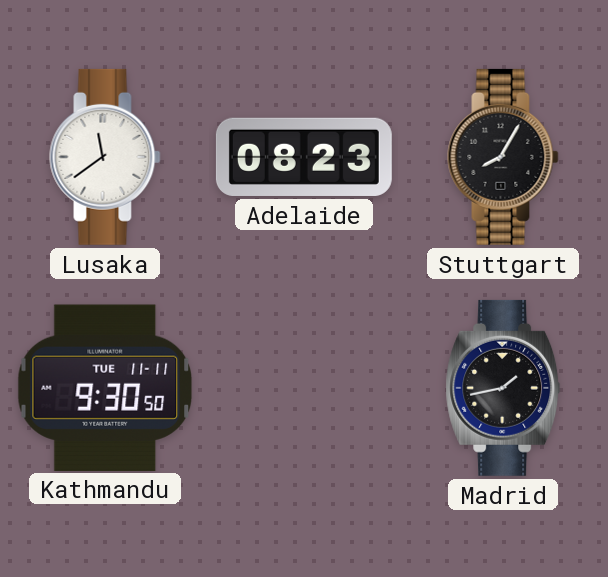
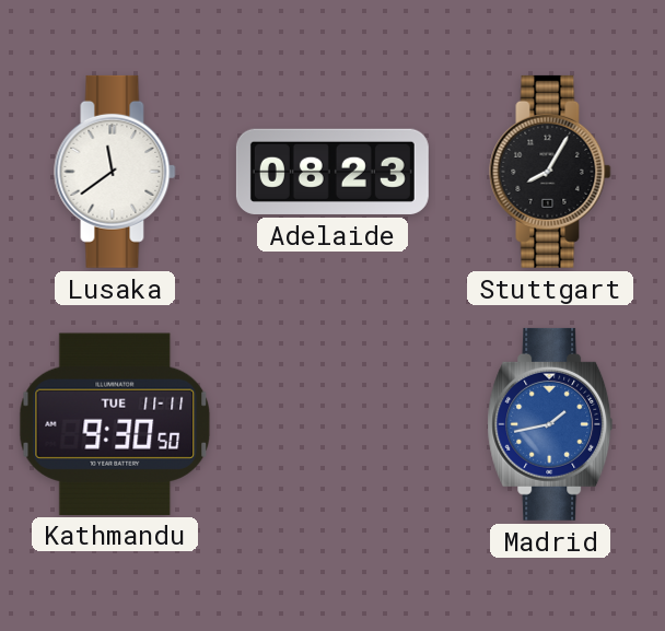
Madrid dial: black -> blue
